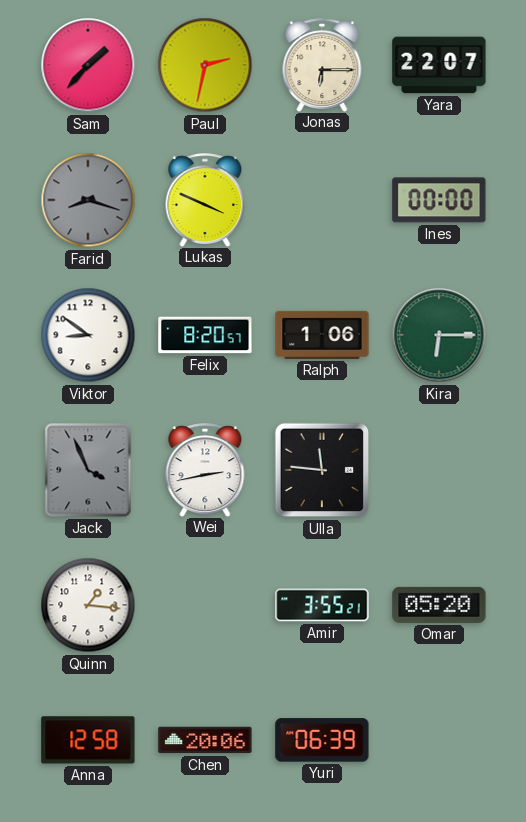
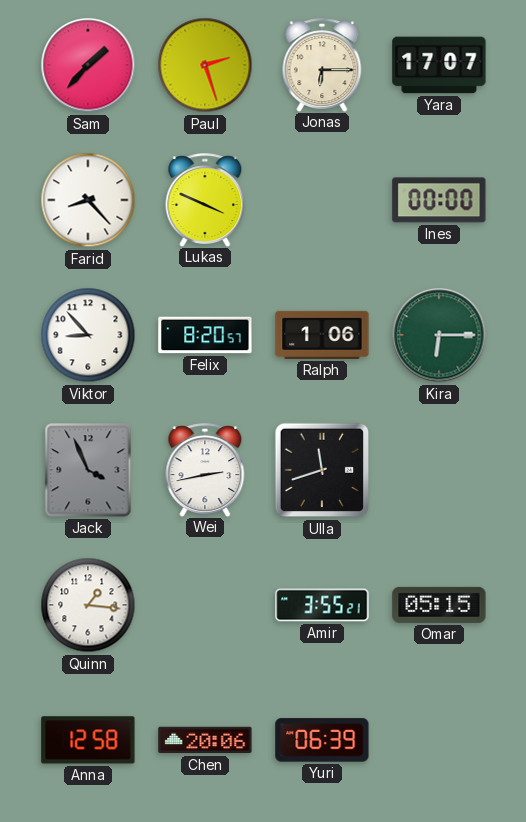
Paul: 2:32 -> 2:27
Yara: 22:07 -> 17:07
Farid: 8:18 -> 8:23
Farid dial: grey -> white
Viktor: 8:51 -> 8:53
Ulla: 11:46 -> 11:42
Omar: 05:20 -> 05:15
